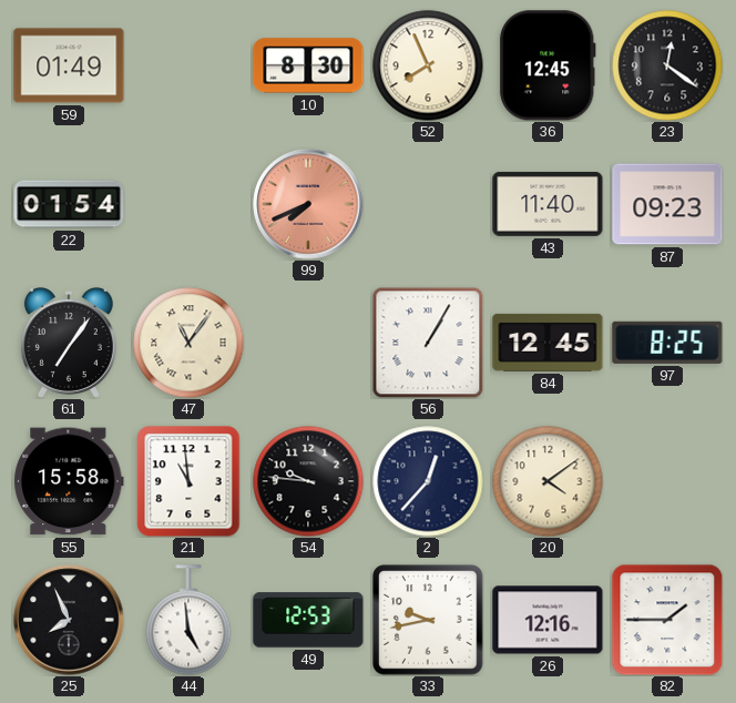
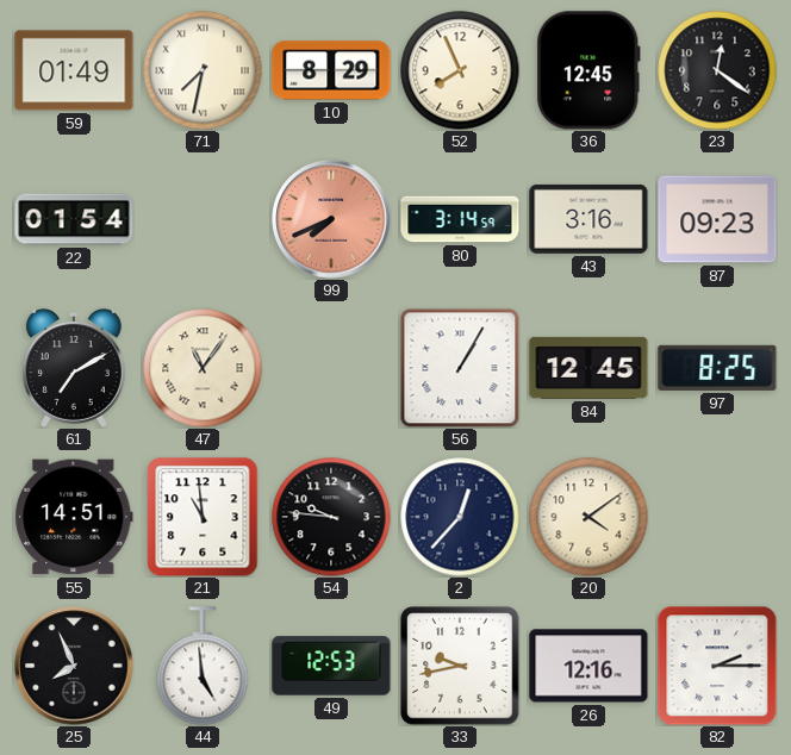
71: none -> 7:32
10: 8:30 -> 8:29
80: none -> 3:14
43: 11:40 -> 3:16
61: 7:06 -> 7:10
55: 15:58 -> 14:51
82: 1:45 -> 2:15
